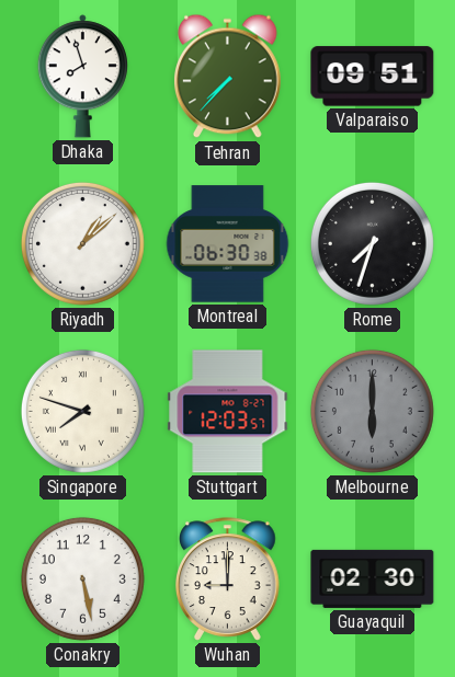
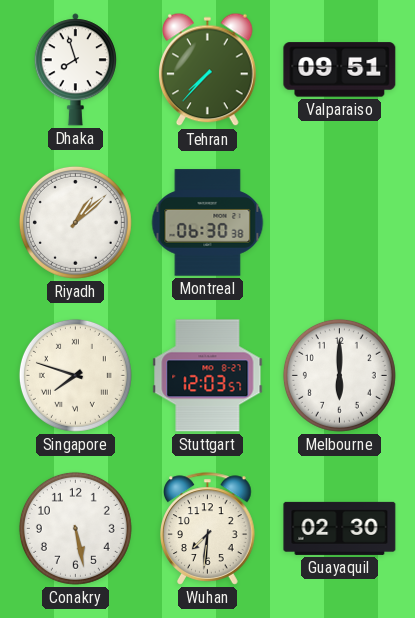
Rome: 7:33 -> none
Melbourne dial: grey -> white
Wuhan: 9:00 -> 7:31
